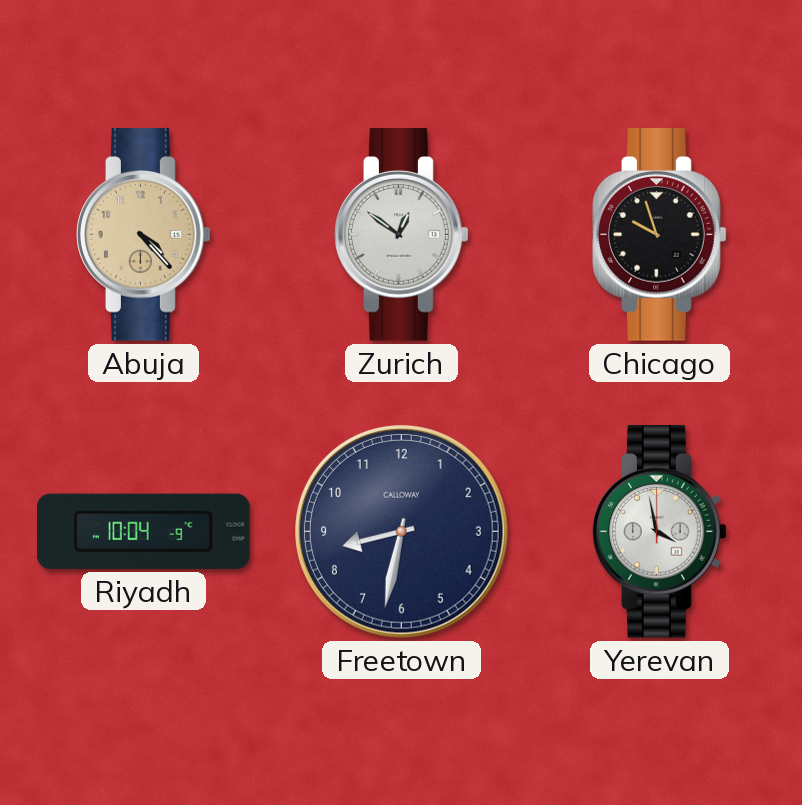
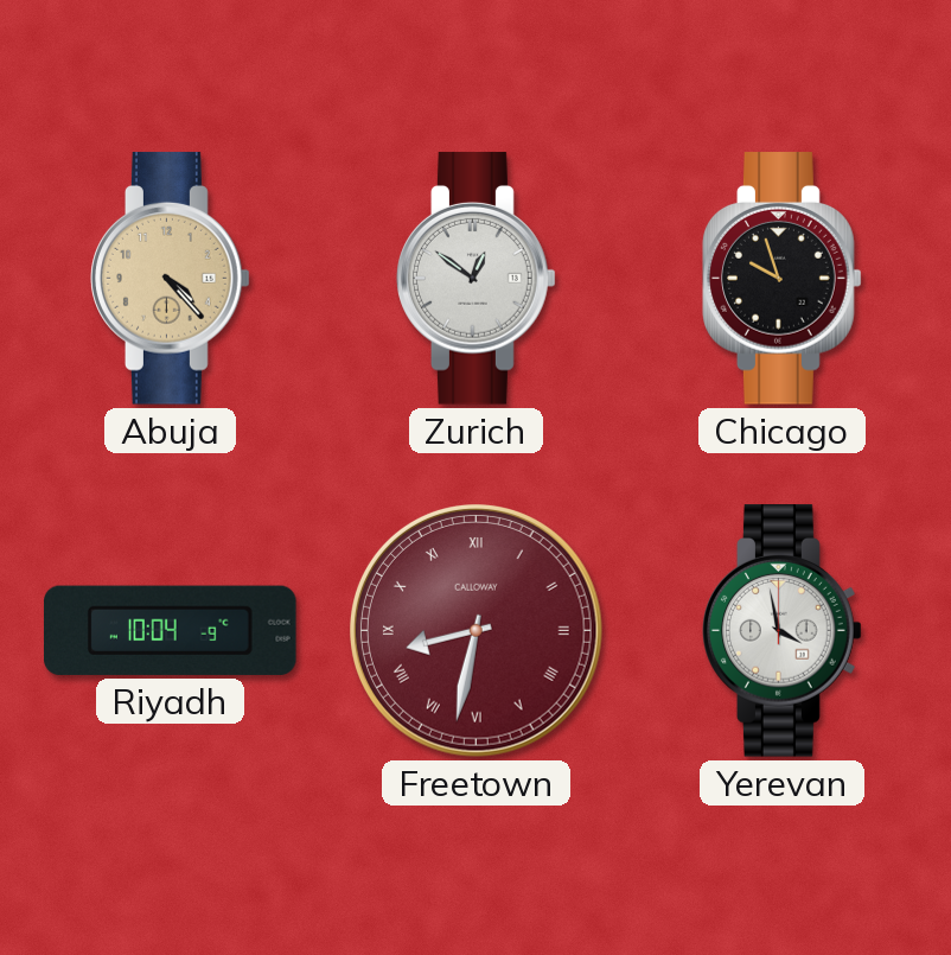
Freetown dial: navy -> burgundy
Freetown numerals: Arabic -> Roman
